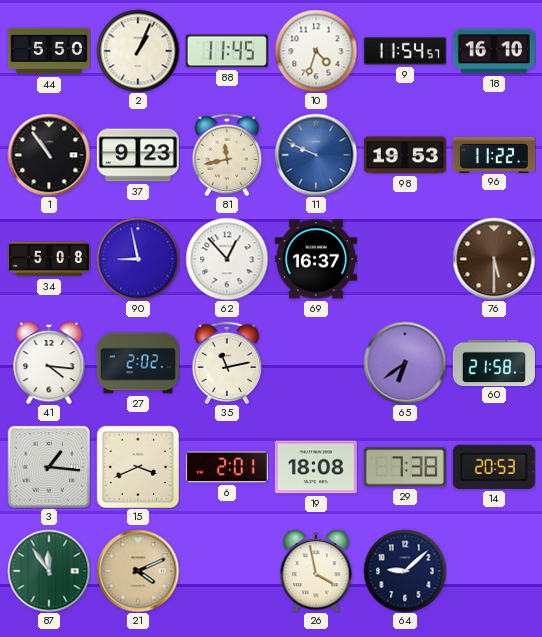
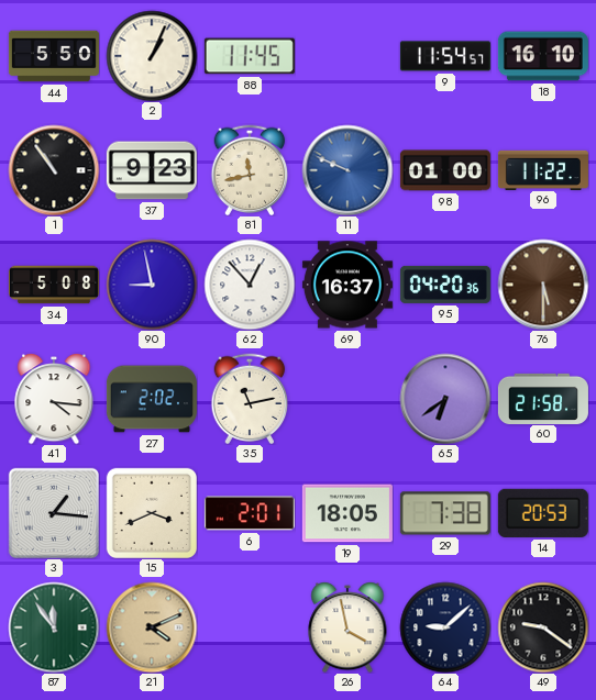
10: 4:33 -> none
98: 19:53 -> 01:00
95: none -> 04:20
19: 18:08 -> 18:05
49: none -> 9:21
